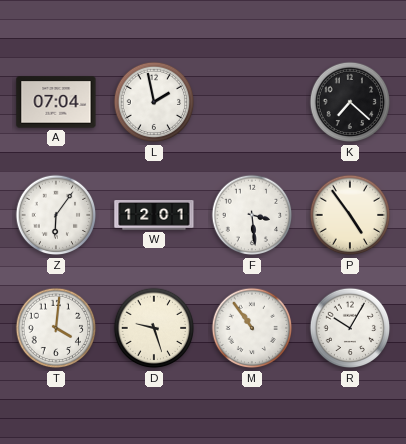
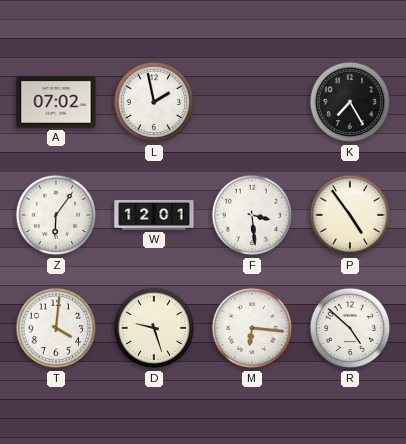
A: 07:04 -> 07:02
K: 7:22 -> 7:25
M: 10:54 -> 6:16
R: 10:05 -> 4:52
